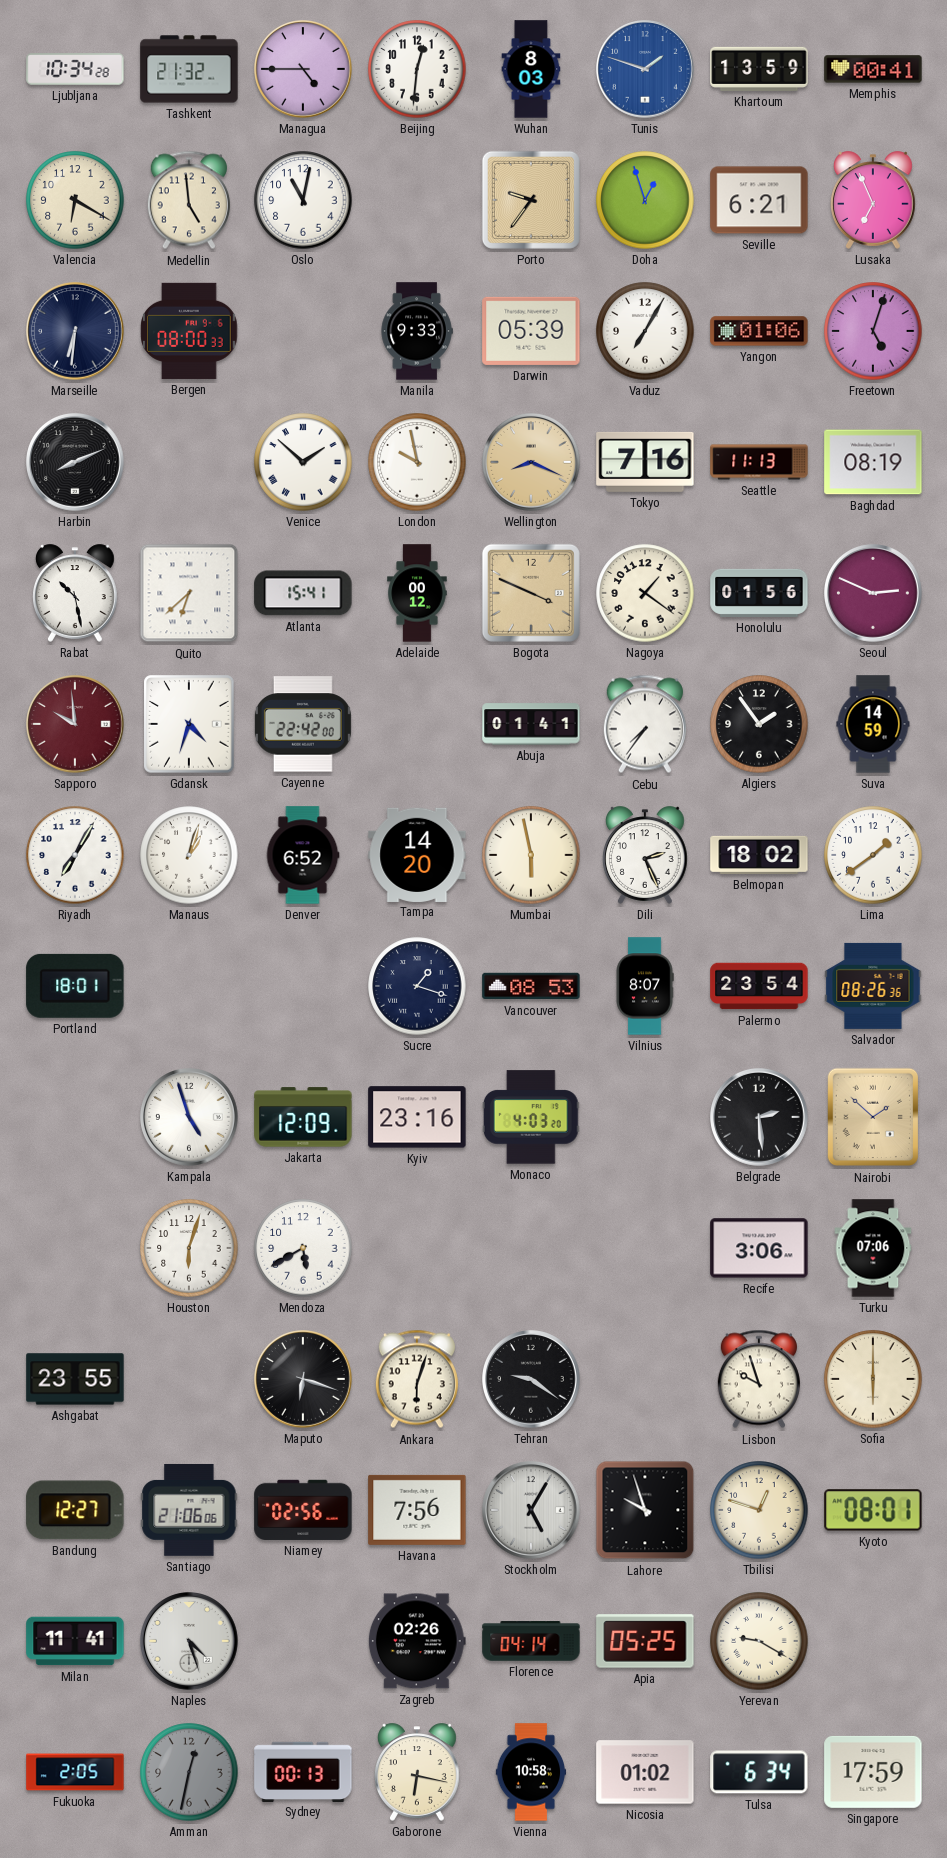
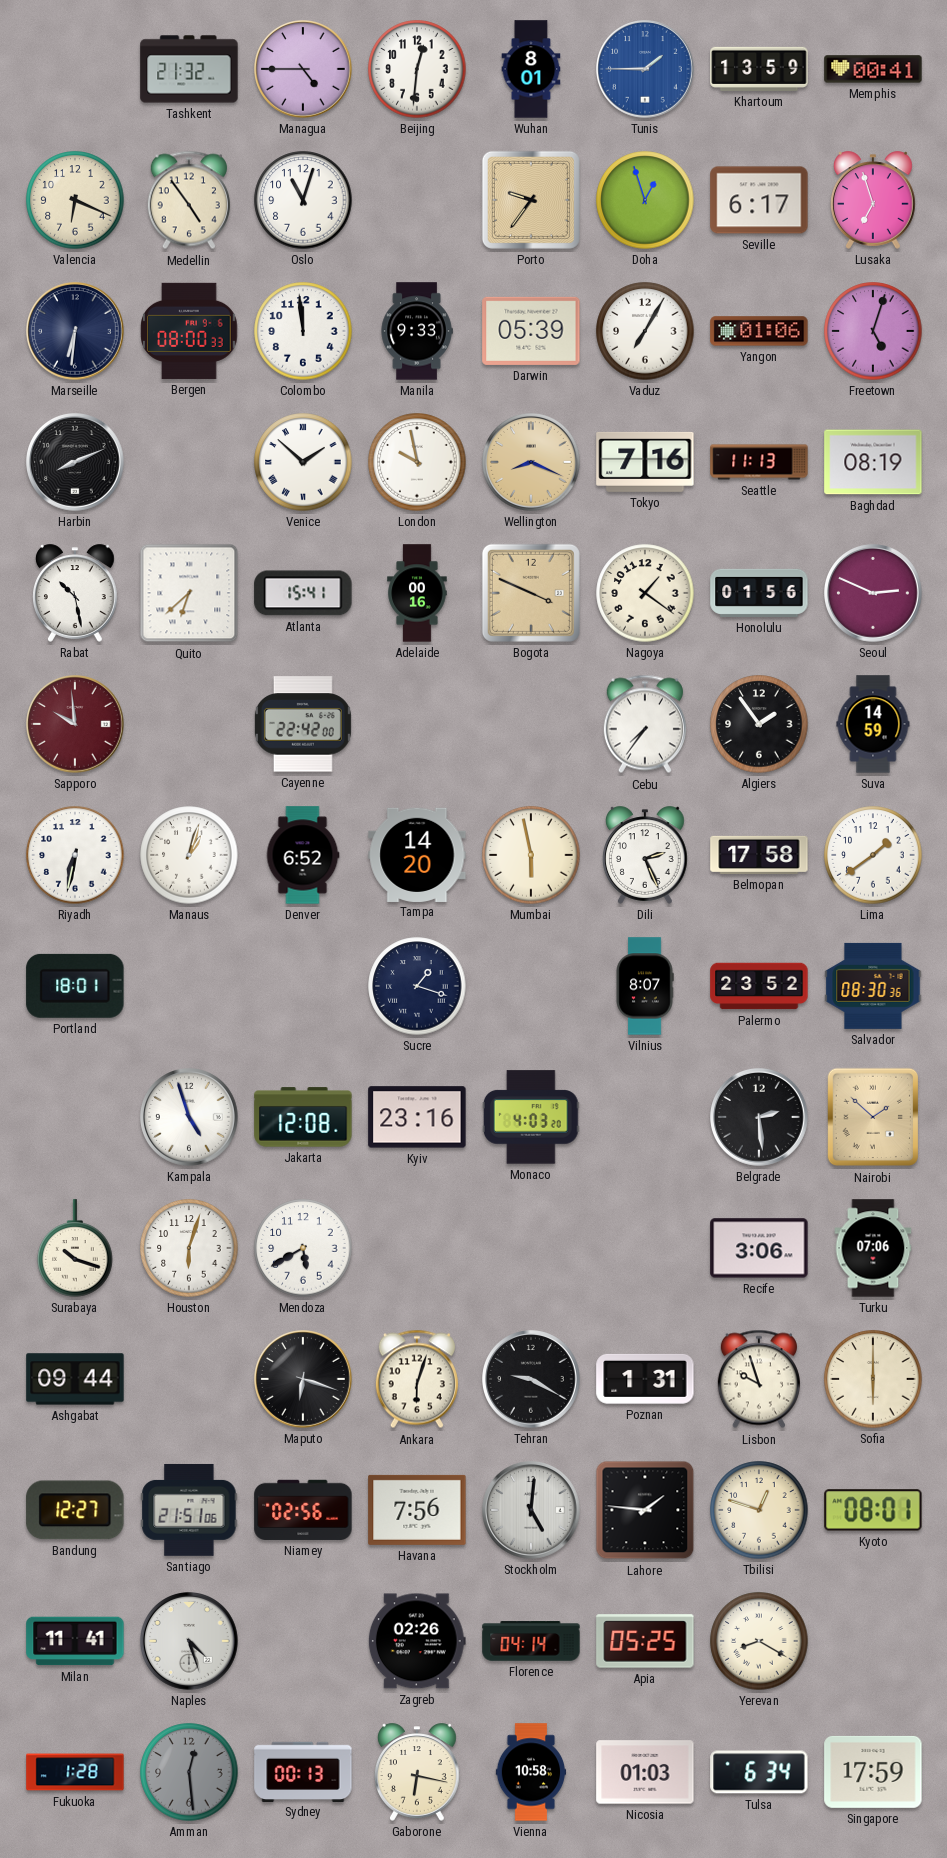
Ljubljana: 10:34 -> none
Wuhan: 8:03 -> 8:01
Tunis: 1:48 -> 1:45
Valencia: 6:20 -> 6:19
Medellin: 4:59 -> 4:54
Oslo: 11:02 -> 11:03
Seville: 6:21 -> 6:17
Lusaka: 6:56 -> 6:57
Colombo: none -> 11:59
Adelaide: 00:12 -> 00:16
Gdansk: 4:33 -> none
Abuja: 01:41 -> none
Riyadh: 7:05 -> 6:32
Belmopan: 18:02 -> 17:58
Vancouver: 08:53 -> none
Palermo: 23:54 -> 23:52
Salvador: 08:26 -> 08:30
Jakarta: 12:09 -> 12:08
Surabaya: none -> 10:18
Ashgabat: 23:55 -> 09:44
Tehran: 9:21 -> 9:20
Poznan: none -> 1:31
Santiago: 21:06 -> 21:51
Stockholm: 5:05 -> 5:01
Lahore: 9:57 -> 1:46
Yerevan: 9:20 -> 8:20
Fukuoka: 2:05 -> 1:28
Amman: 12:32 -> 12:29
Nicosia: 01:02 -> 01:03
